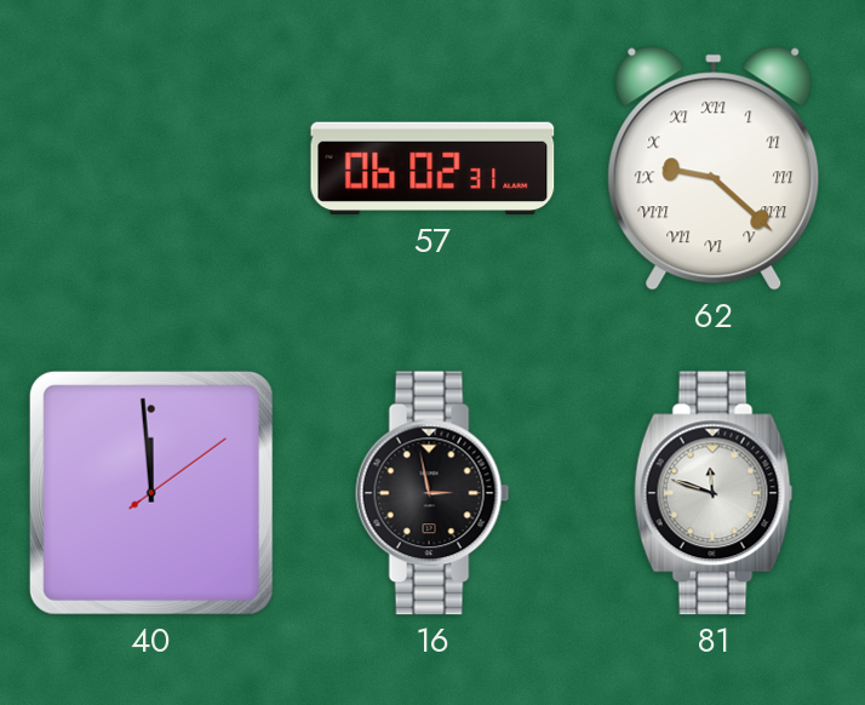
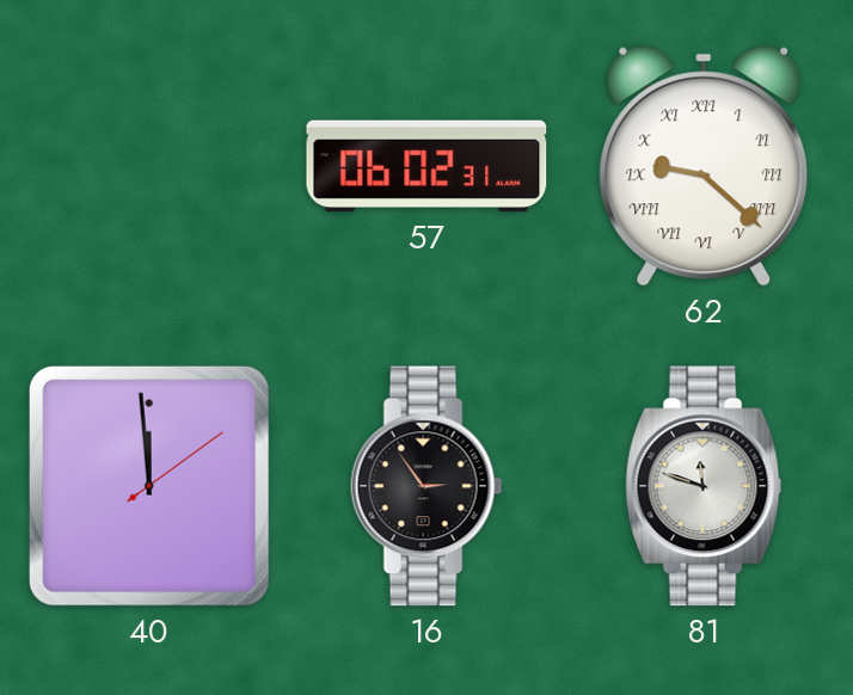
16: 2:58 -> 2:54
